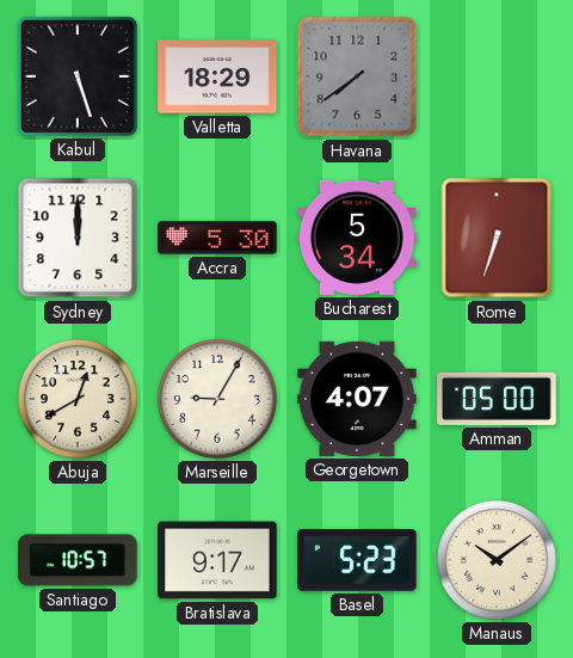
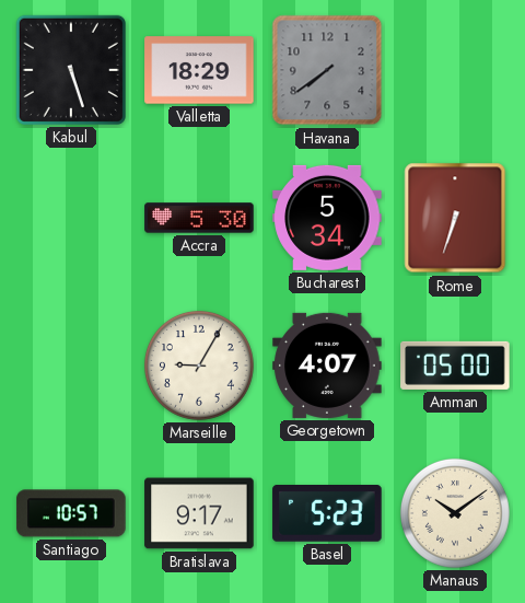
Sydney: 12:00 -> none
Abuja: 12:40 -> none
